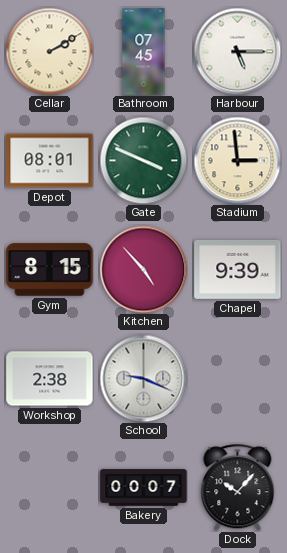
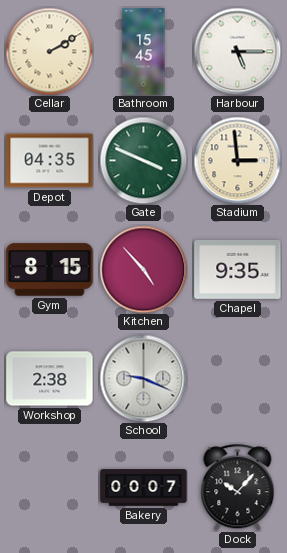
Bathroom: 07:45 -> 15:45
Depot: 08:01 -> 04:35
Chapel: 9:39 -> 9:35
